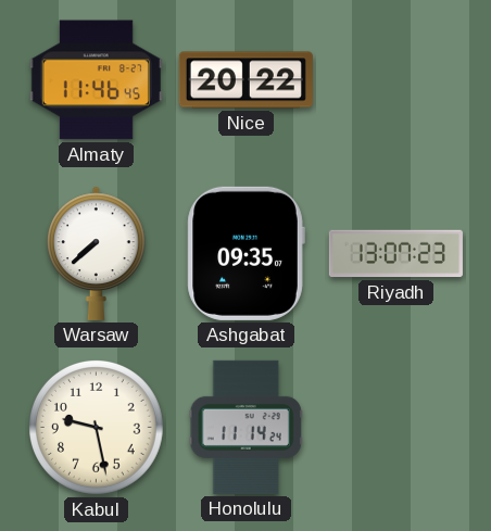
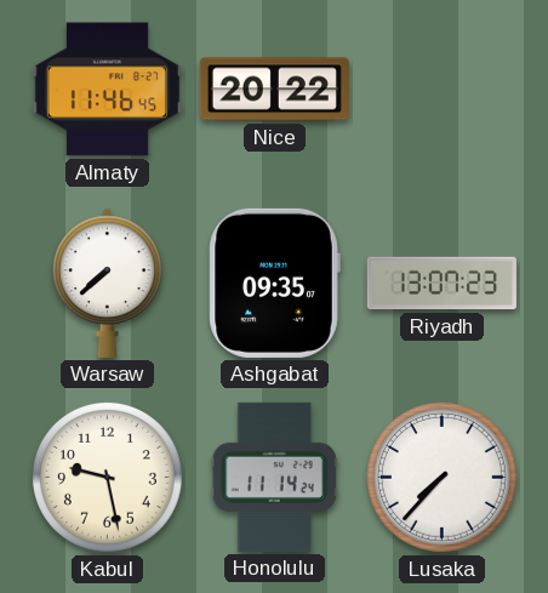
Lusaka: none -> 7:37
